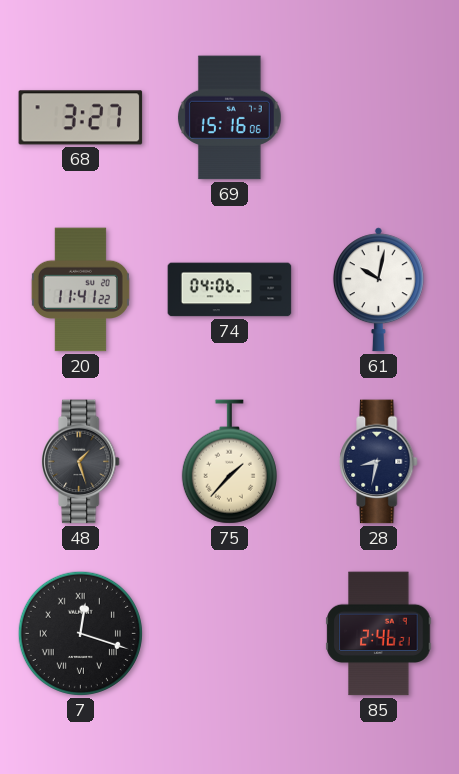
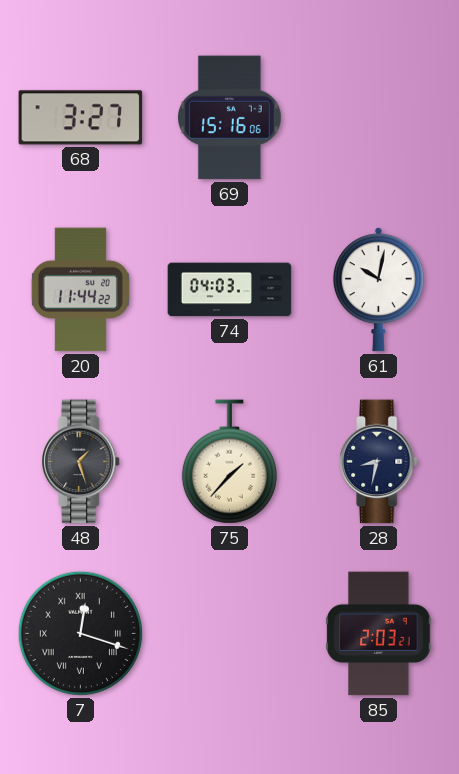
20: 11:41 -> 11:44
74: 04:06 -> 04:03
85: 2:46 -> 2:03
